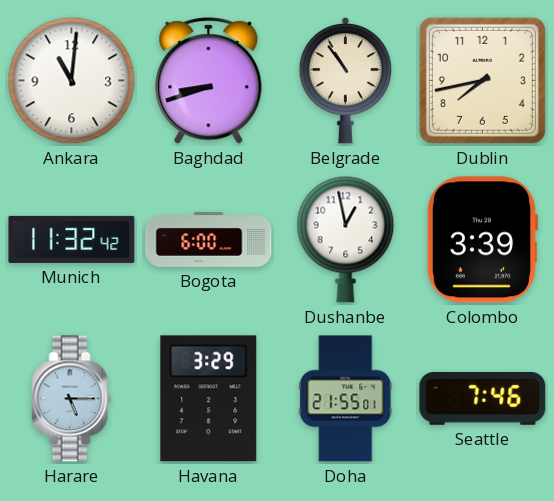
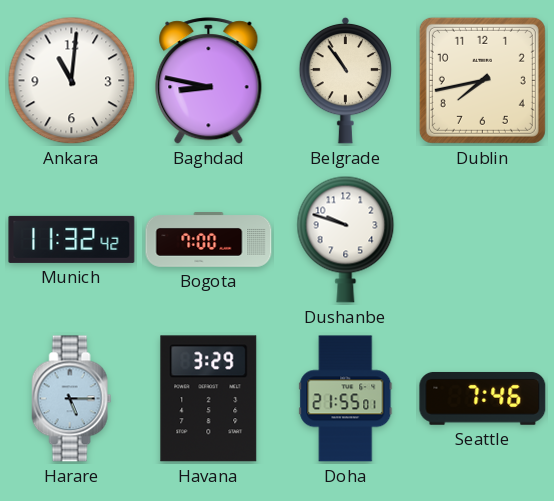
Baghdad: 8:42 -> 8:47
Bogota: 6:00 -> 7:00
Dushanbe: 12:58 -> 9:48
Colombo: 3:39 -> none
